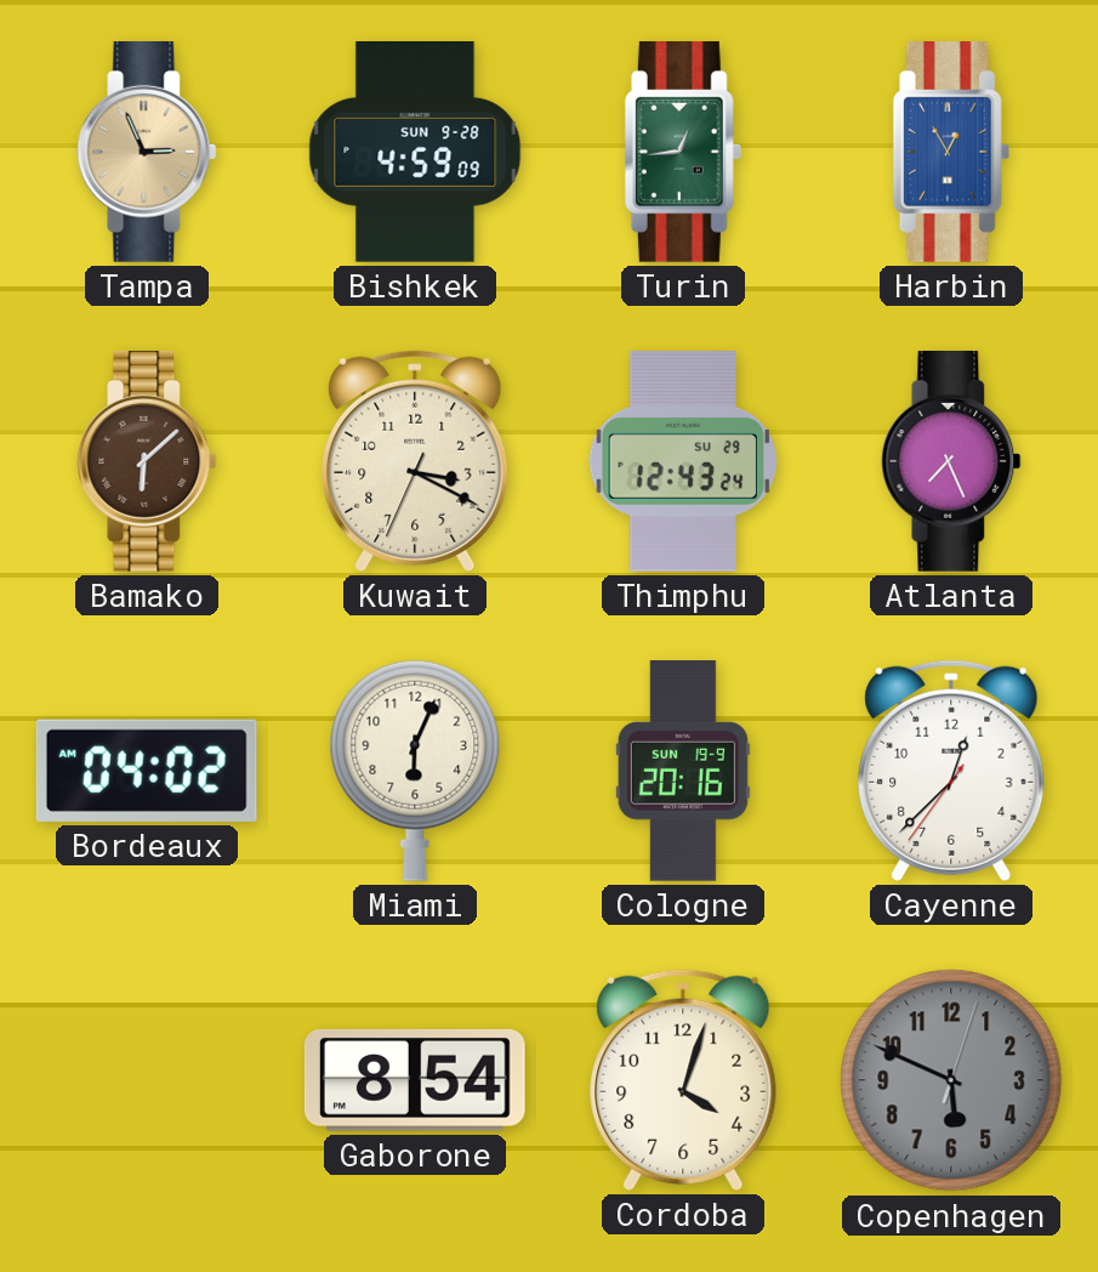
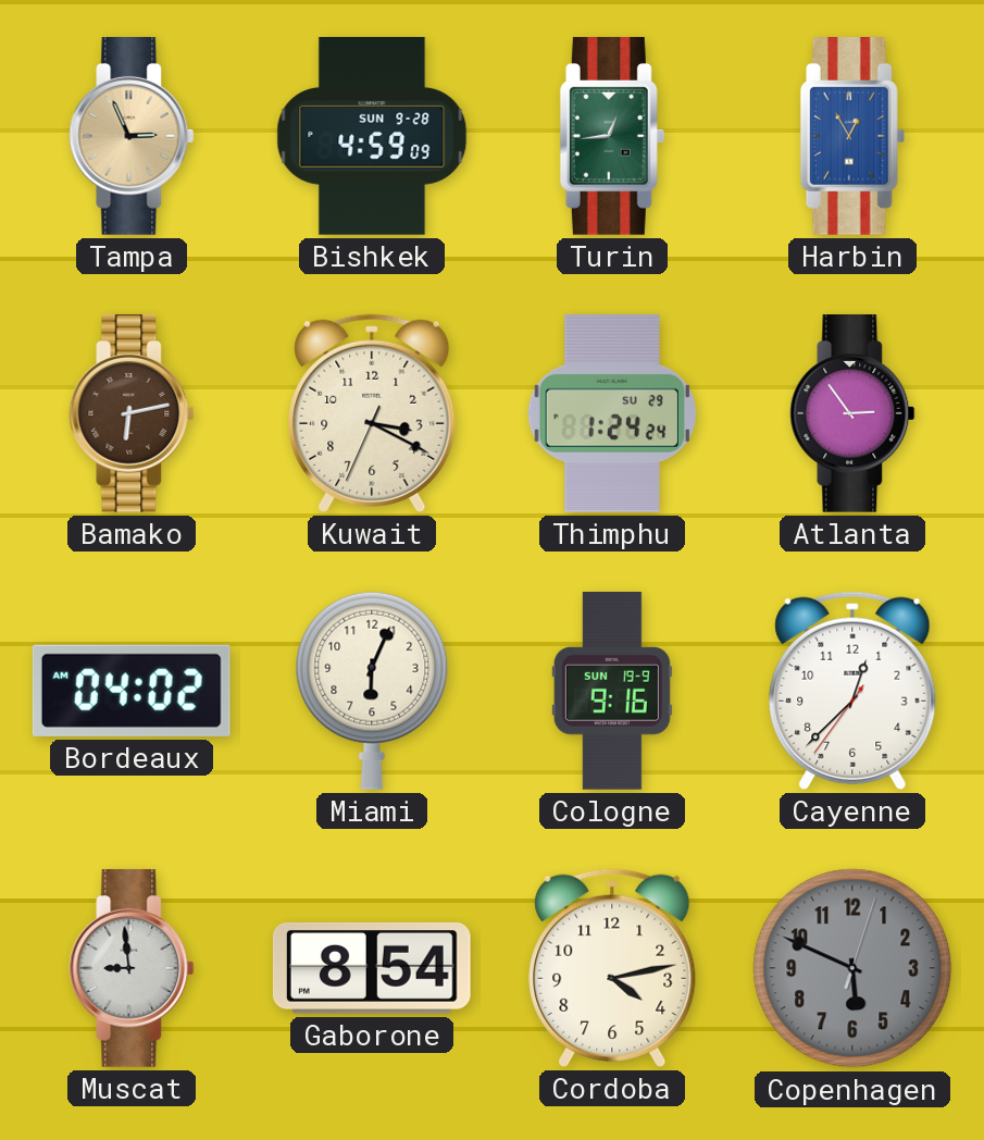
Bamako: 6:08 -> 6:13
Thimphu: 12:43 -> 1:24
Atlanta: 7:26 -> 2:54
Cologne: 20:16 -> 9:16
Muscat: none -> 8:59
Cordoba: 4:03 -> 4:13
